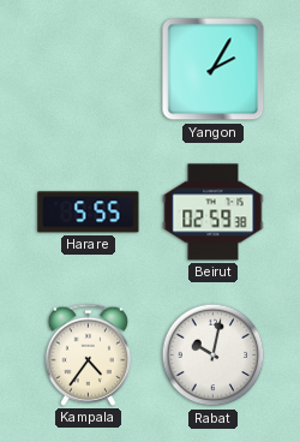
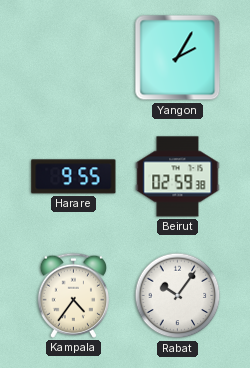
Harare: 5:55 -> 9:55
Rabat: 10:02 -> 10:06
